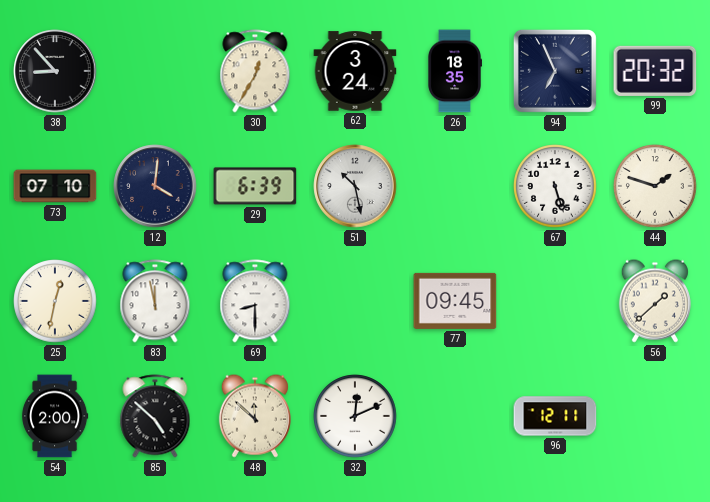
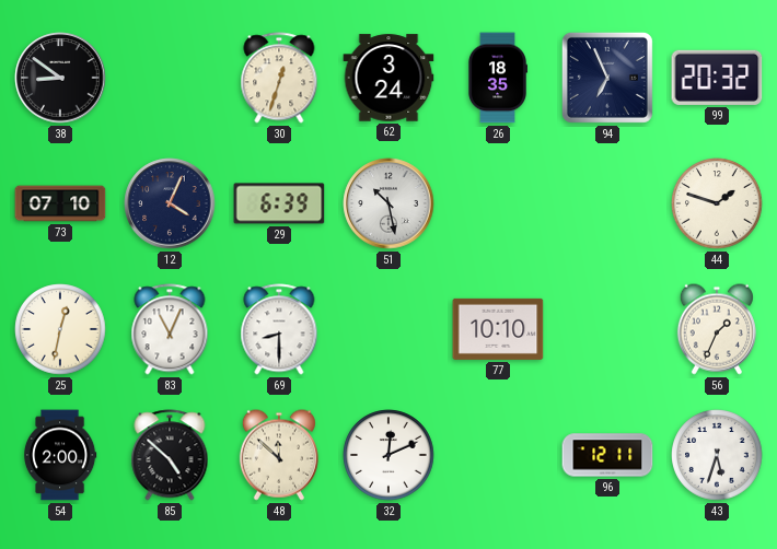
38: 8:53 -> 8:51
30: 12:35 -> 12:33
12: 4:01 -> 4:04
67: 5:27 -> none
83: 11:58 -> 11:04
77: 09:45 -> 10:10
56: 1:38 -> 1:34
43: none -> 5:33
